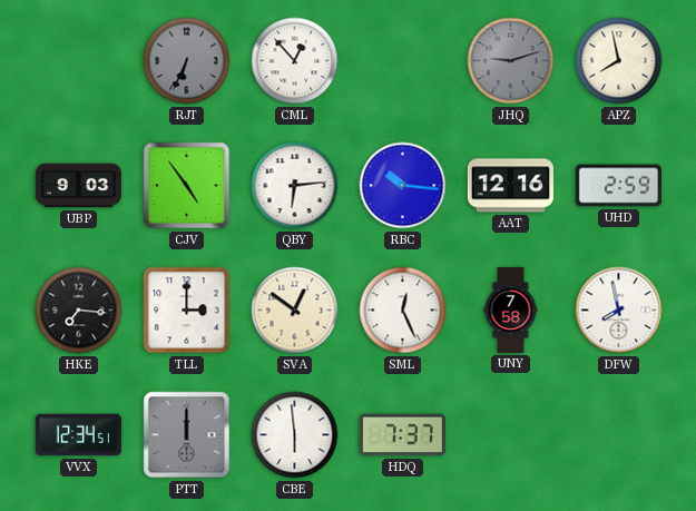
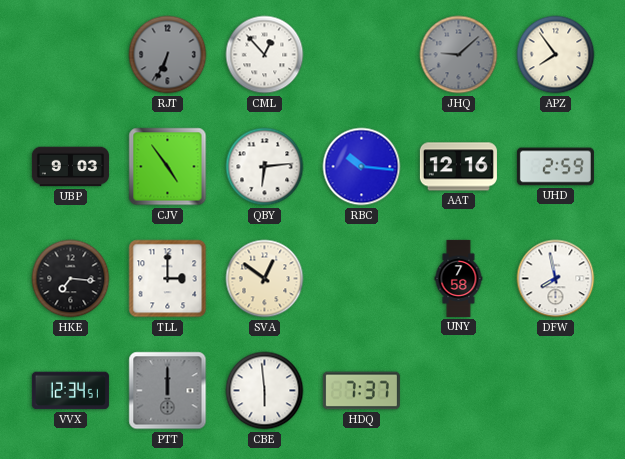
JHQ: 9:12 -> 9:08
APZ: 7:58 -> 7:54
SML: 12:26 -> none
